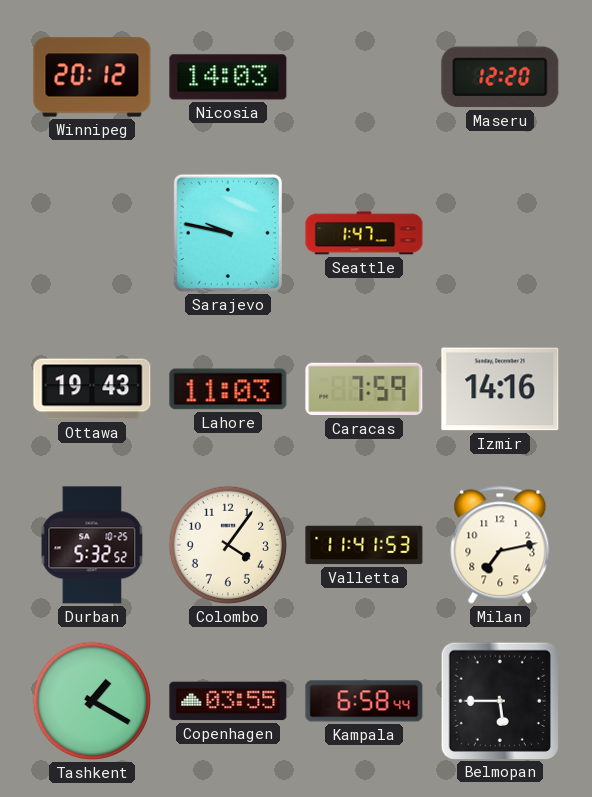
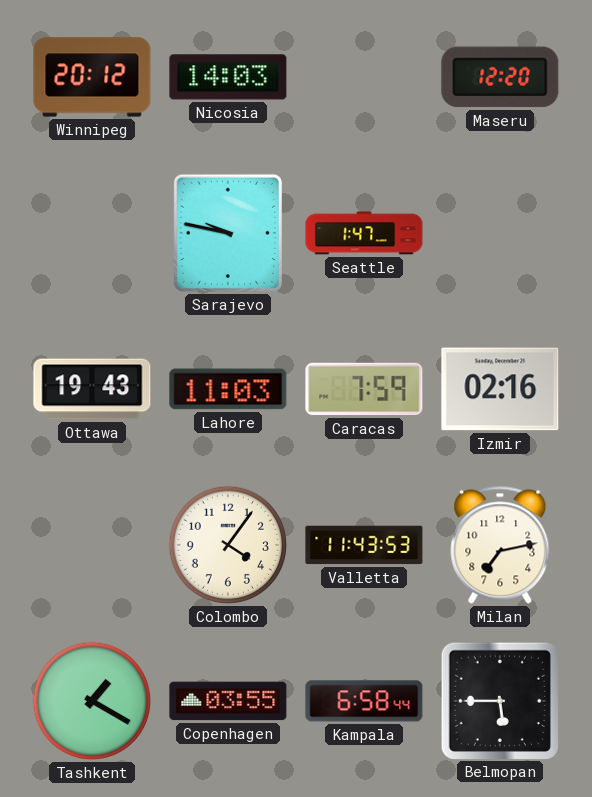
Izmir: 14:16 -> 02:16
Durban: 5:32 -> none
Valletta: 11:41 -> 11:43
